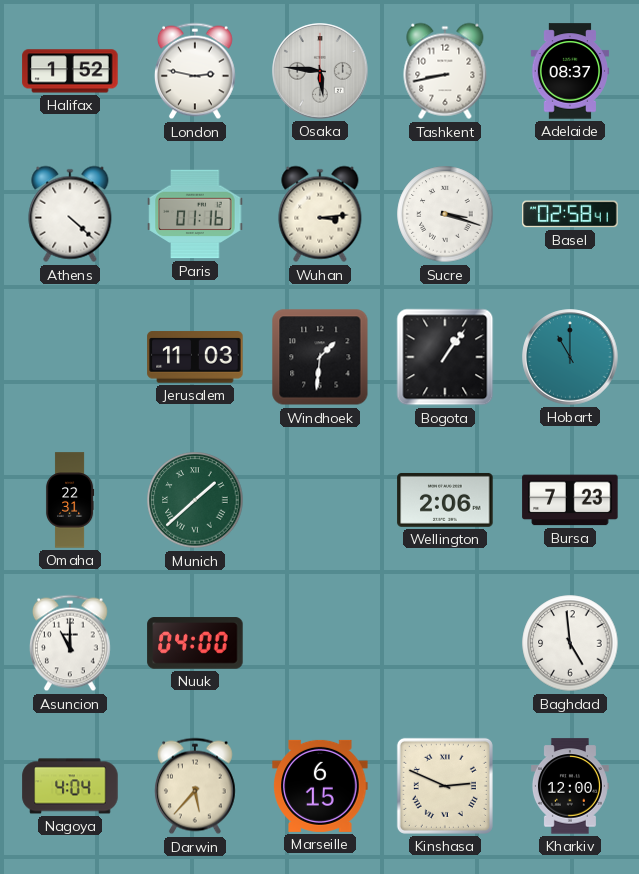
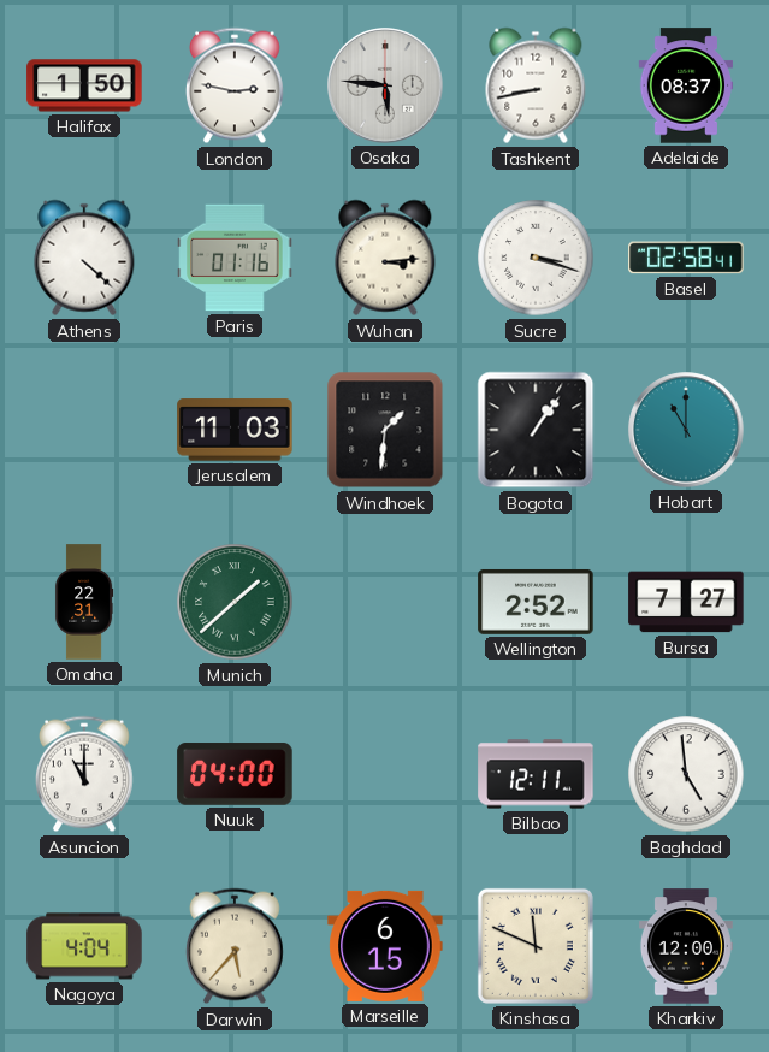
Halifax: 1:52 -> 1:50
Wellington: 2:06 -> 2:52
Bursa: 7:23 -> 7:27
Bilbao: none -> 12:11
Kinshasa: 2:49 -> 11:49
